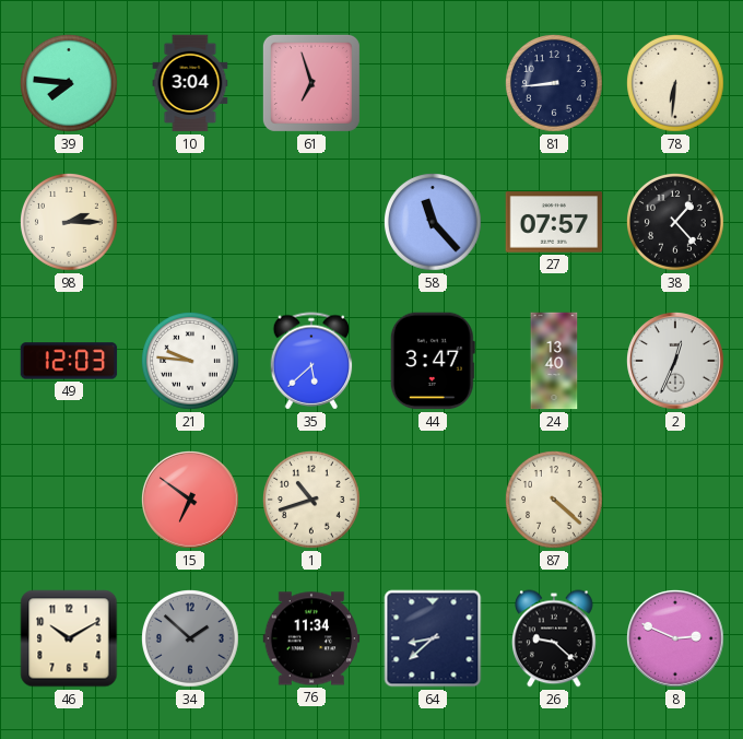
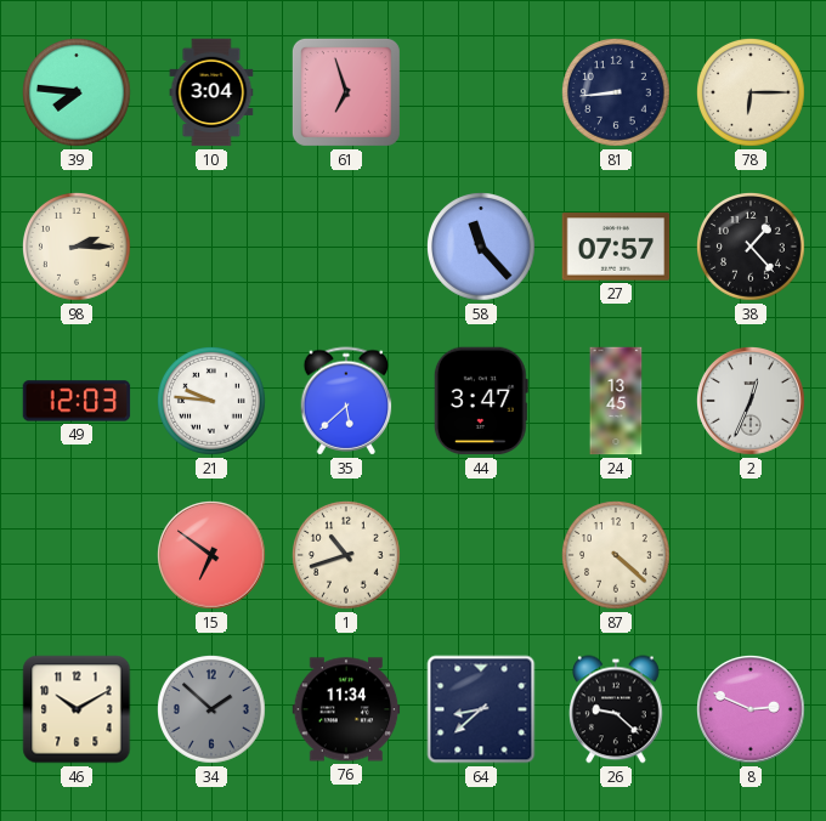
78: 6:31 -> 6:15
24: 13:40 -> 13:45
